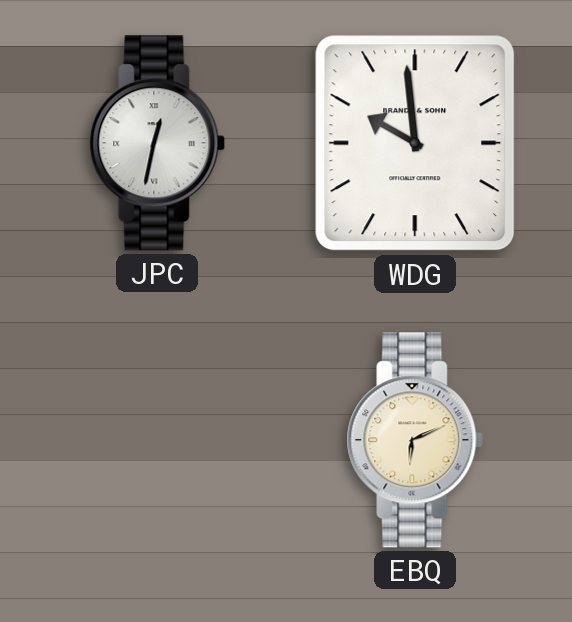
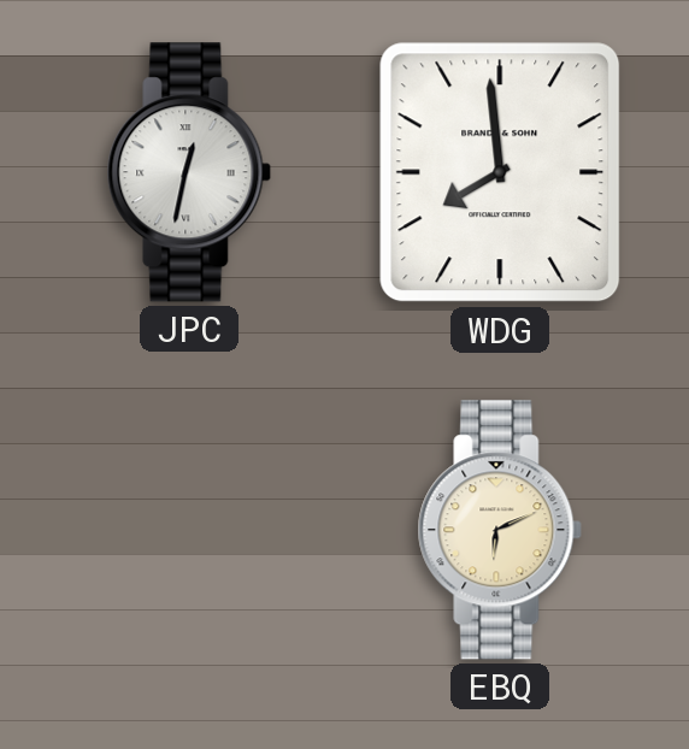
WDG: 9:59 -> 7:59
